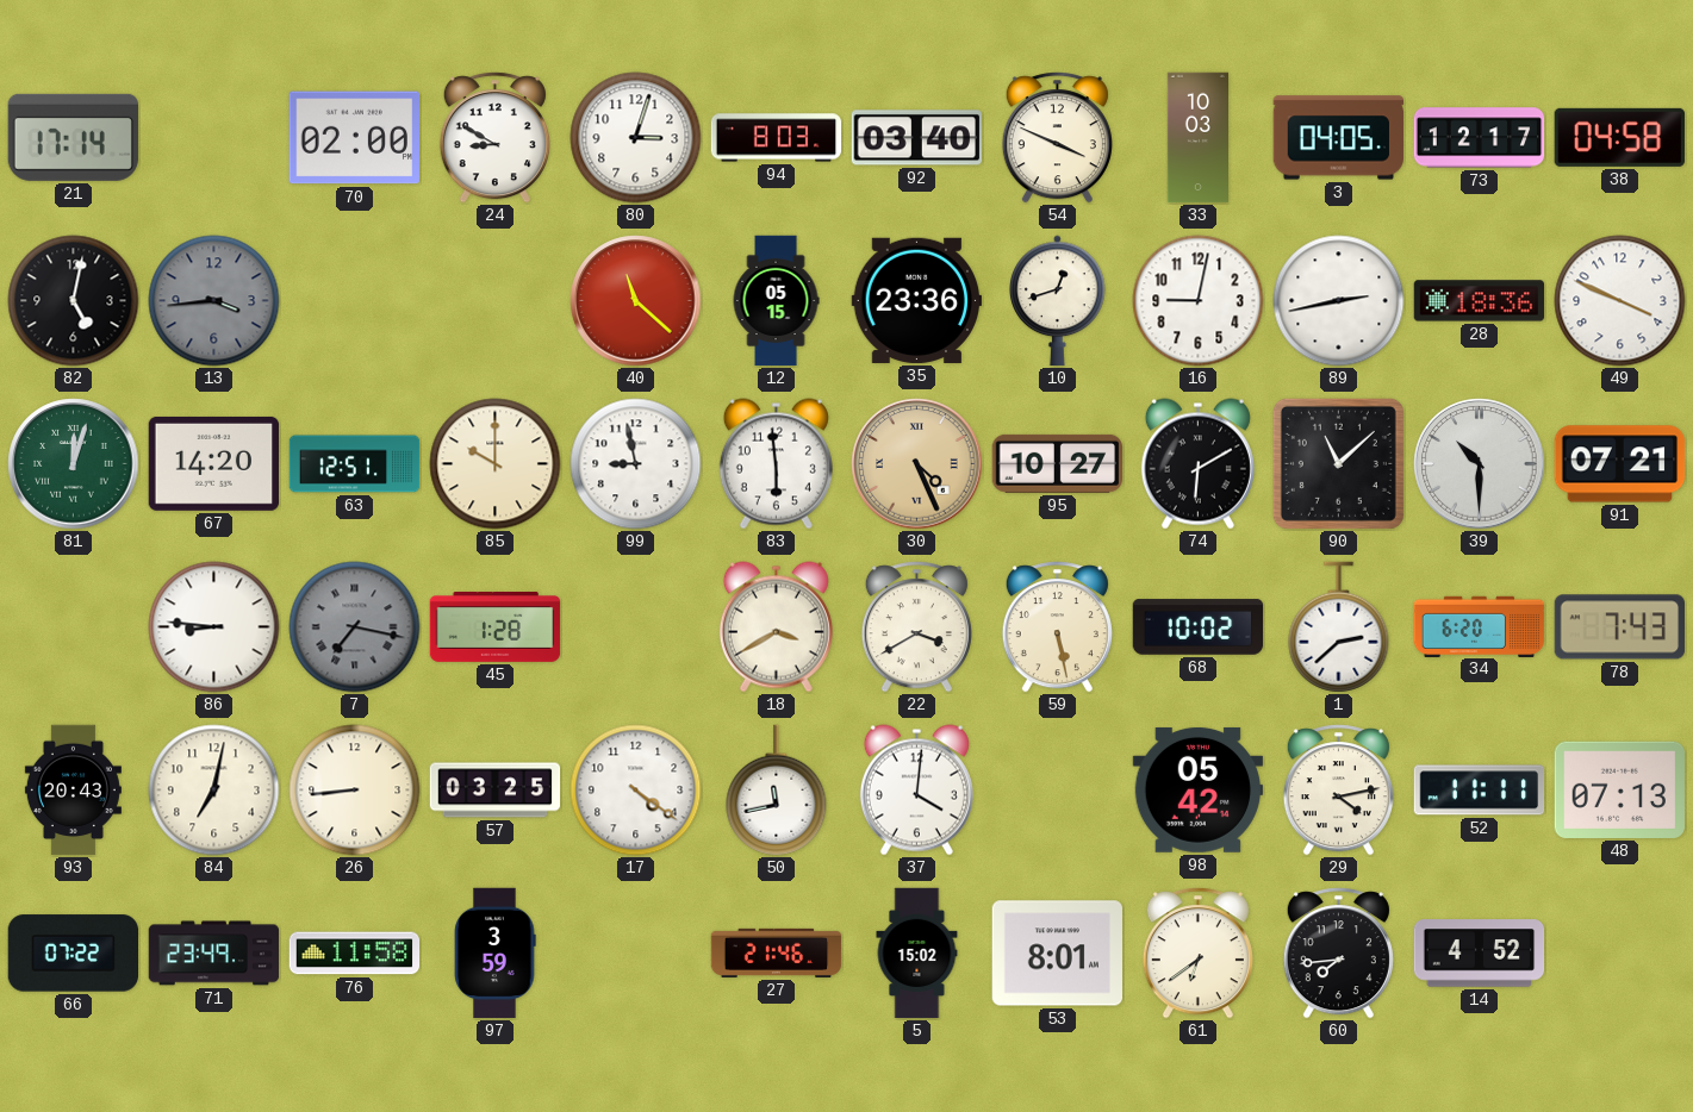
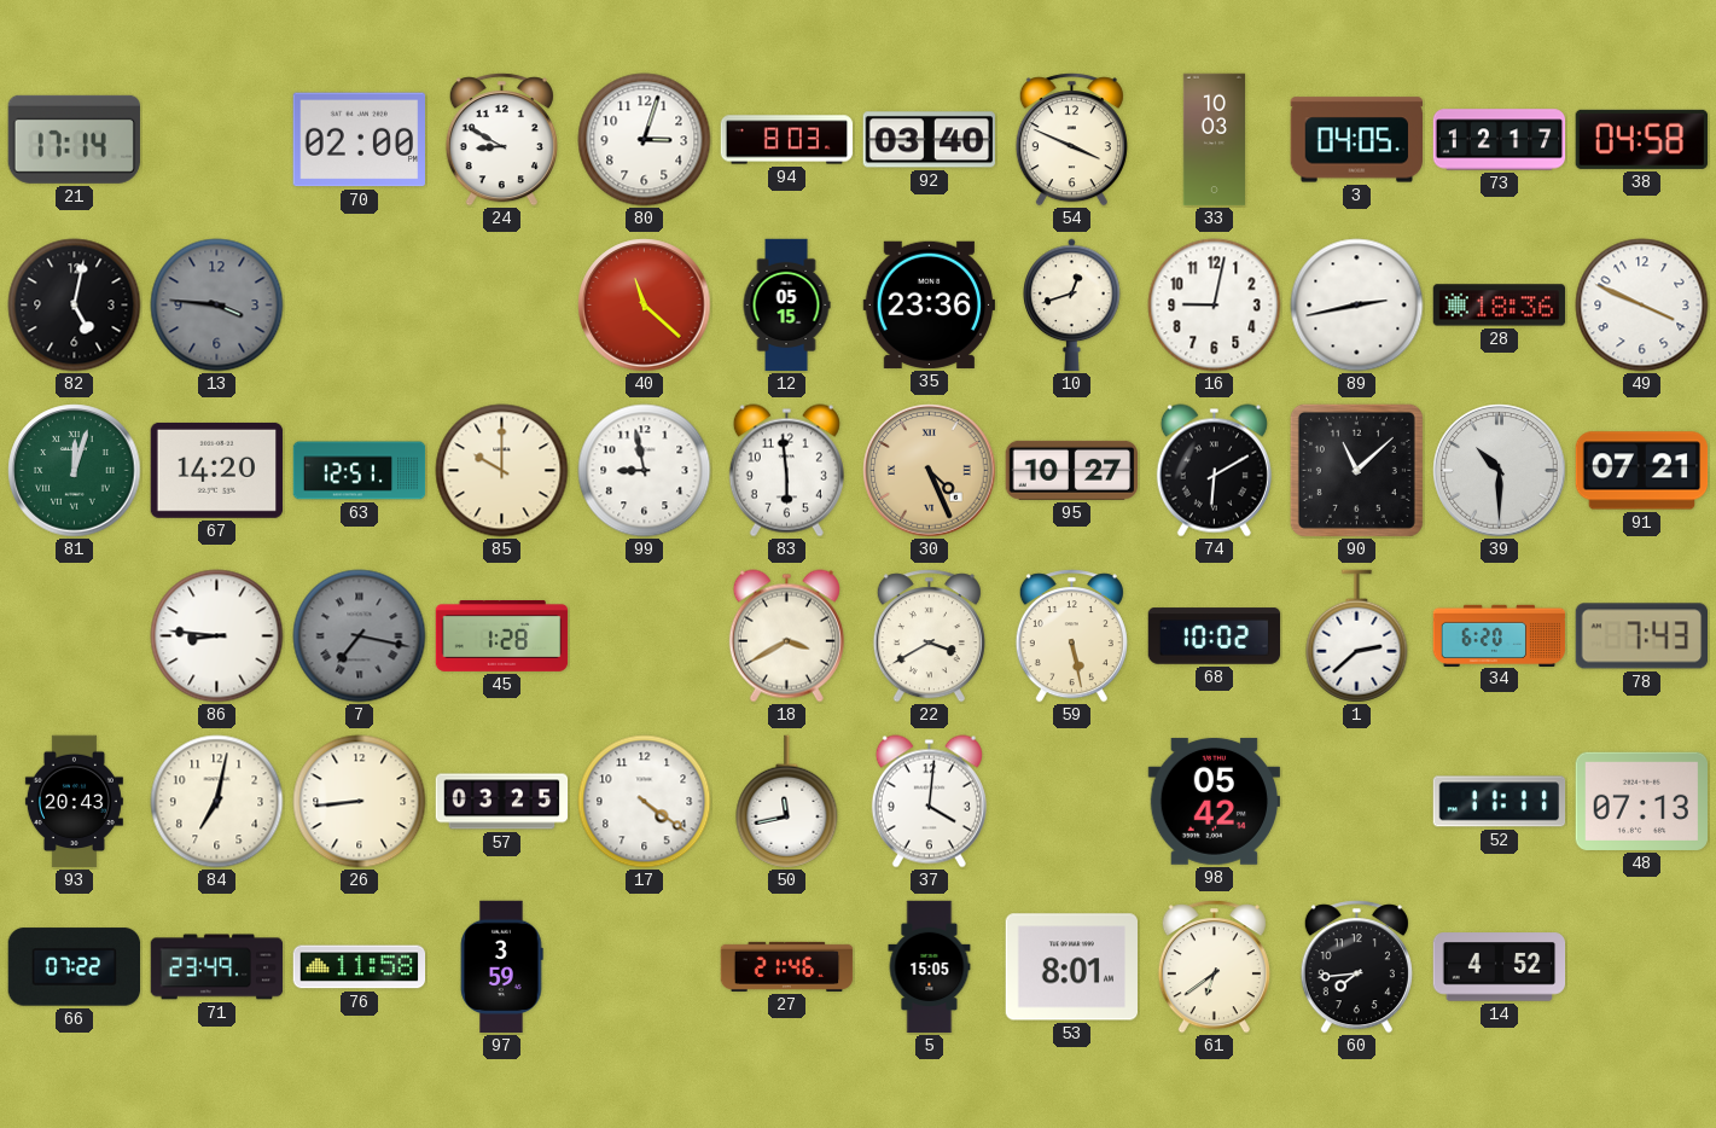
13: 3:44 -> 3:46
29: 4:13 -> none
5: 15:02 -> 15:05
